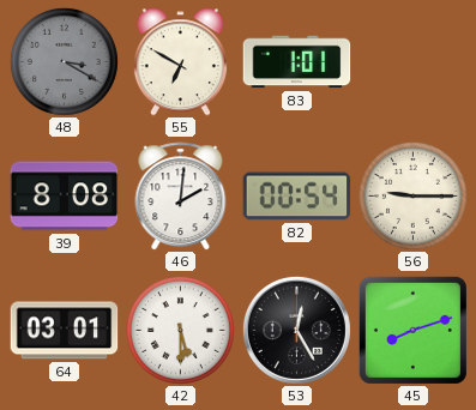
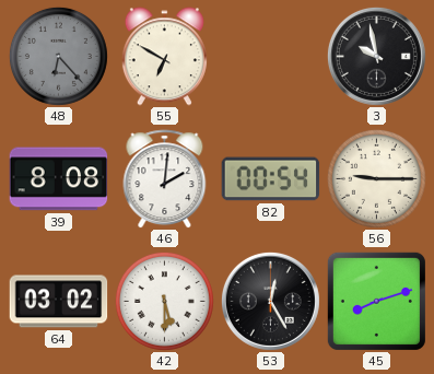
48: 3:20 -> 6:23
83: 1:01 -> none
3: none -> 9:58
64: 03:01 -> 03:02
